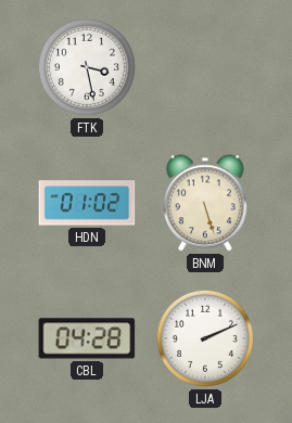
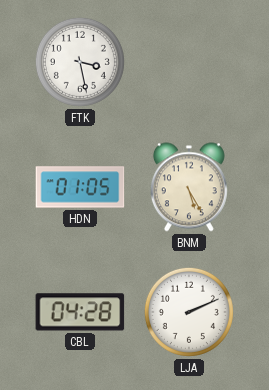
HDN: 01:02 -> 01:05
BNM: 5:27 -> 5:25
